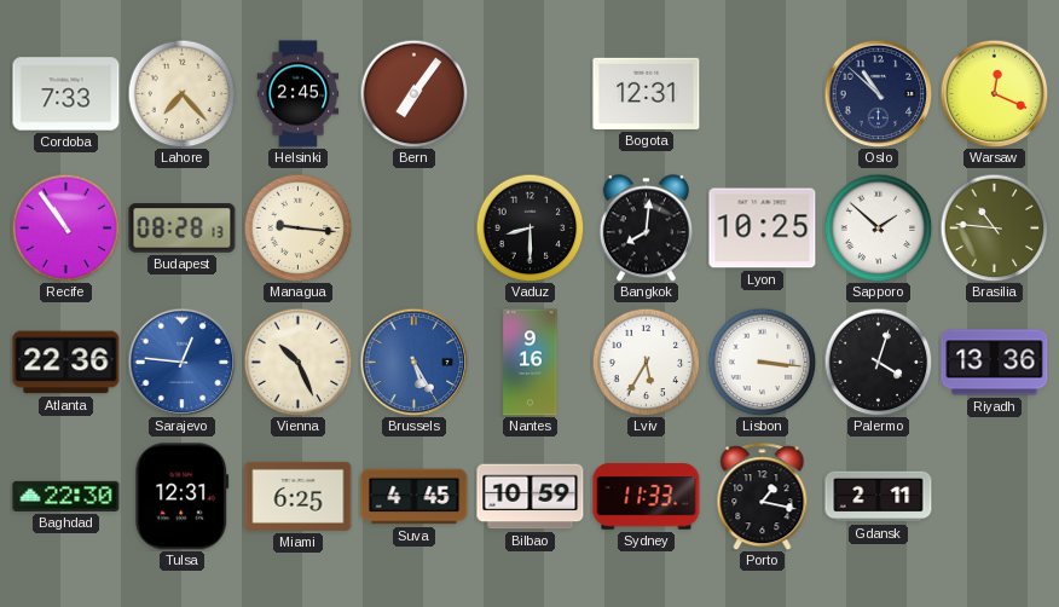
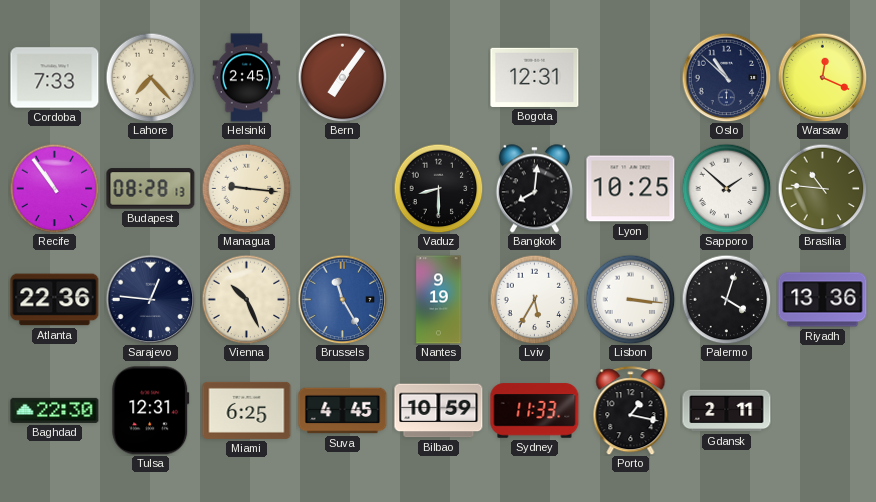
Sarajevo dial: blue -> navy
Brussels: 5:25 -> 11:25
Nantes: 9:16 -> 9:19
